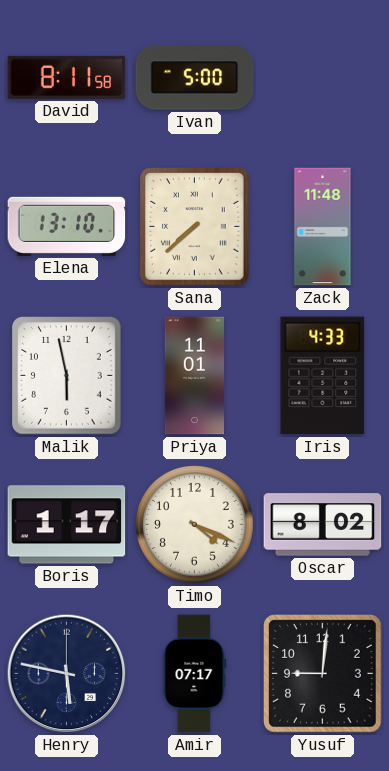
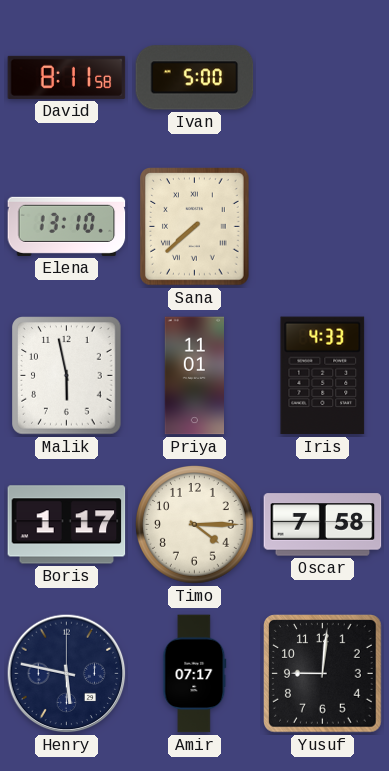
Zack: 11:48 -> none
Timo: 4:19 -> 4:15
Oscar: 8:02 -> 7:58
